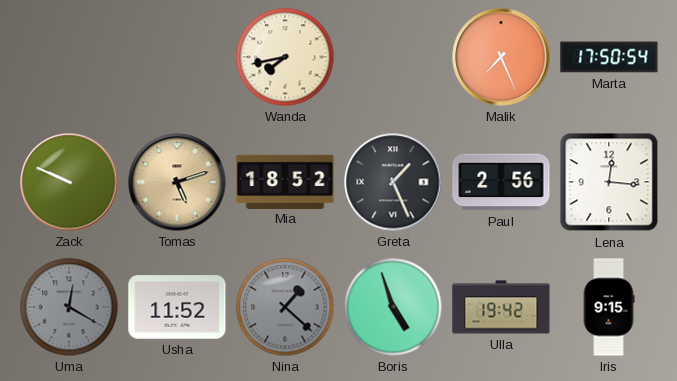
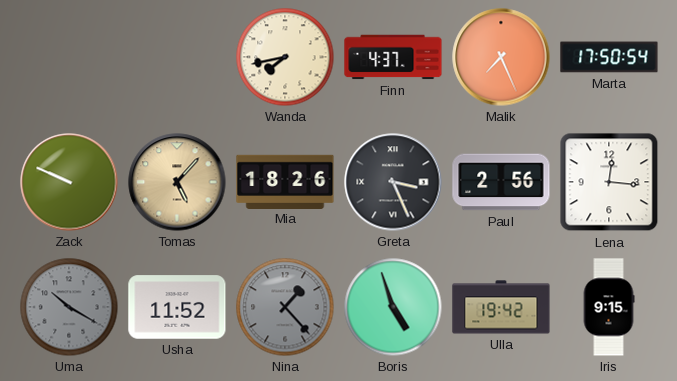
Finn: none -> 4:37
Tomas: 5:12 -> 5:07
Mia: 18:52 -> 18:26
Greta: 1:26 -> 3:26
Uma: 12:20 -> 10:20
Nina: 1:22 -> 1:23
